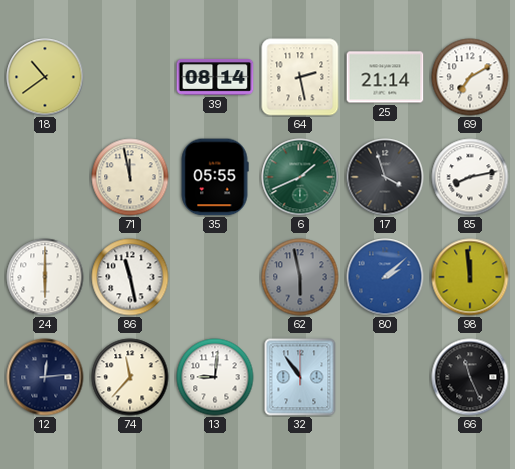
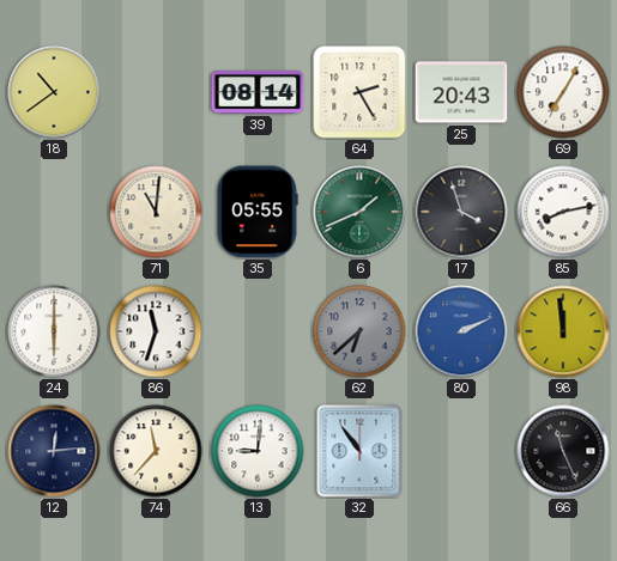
64: 2:28 -> 2:25
25: 21:14 -> 20:43
69: 7:10 -> 7:05
71: 11:58 -> 11:01
86: 11:28 -> 11:33
62: 5:58 -> 6:38
80: 2:08 -> 2:11
